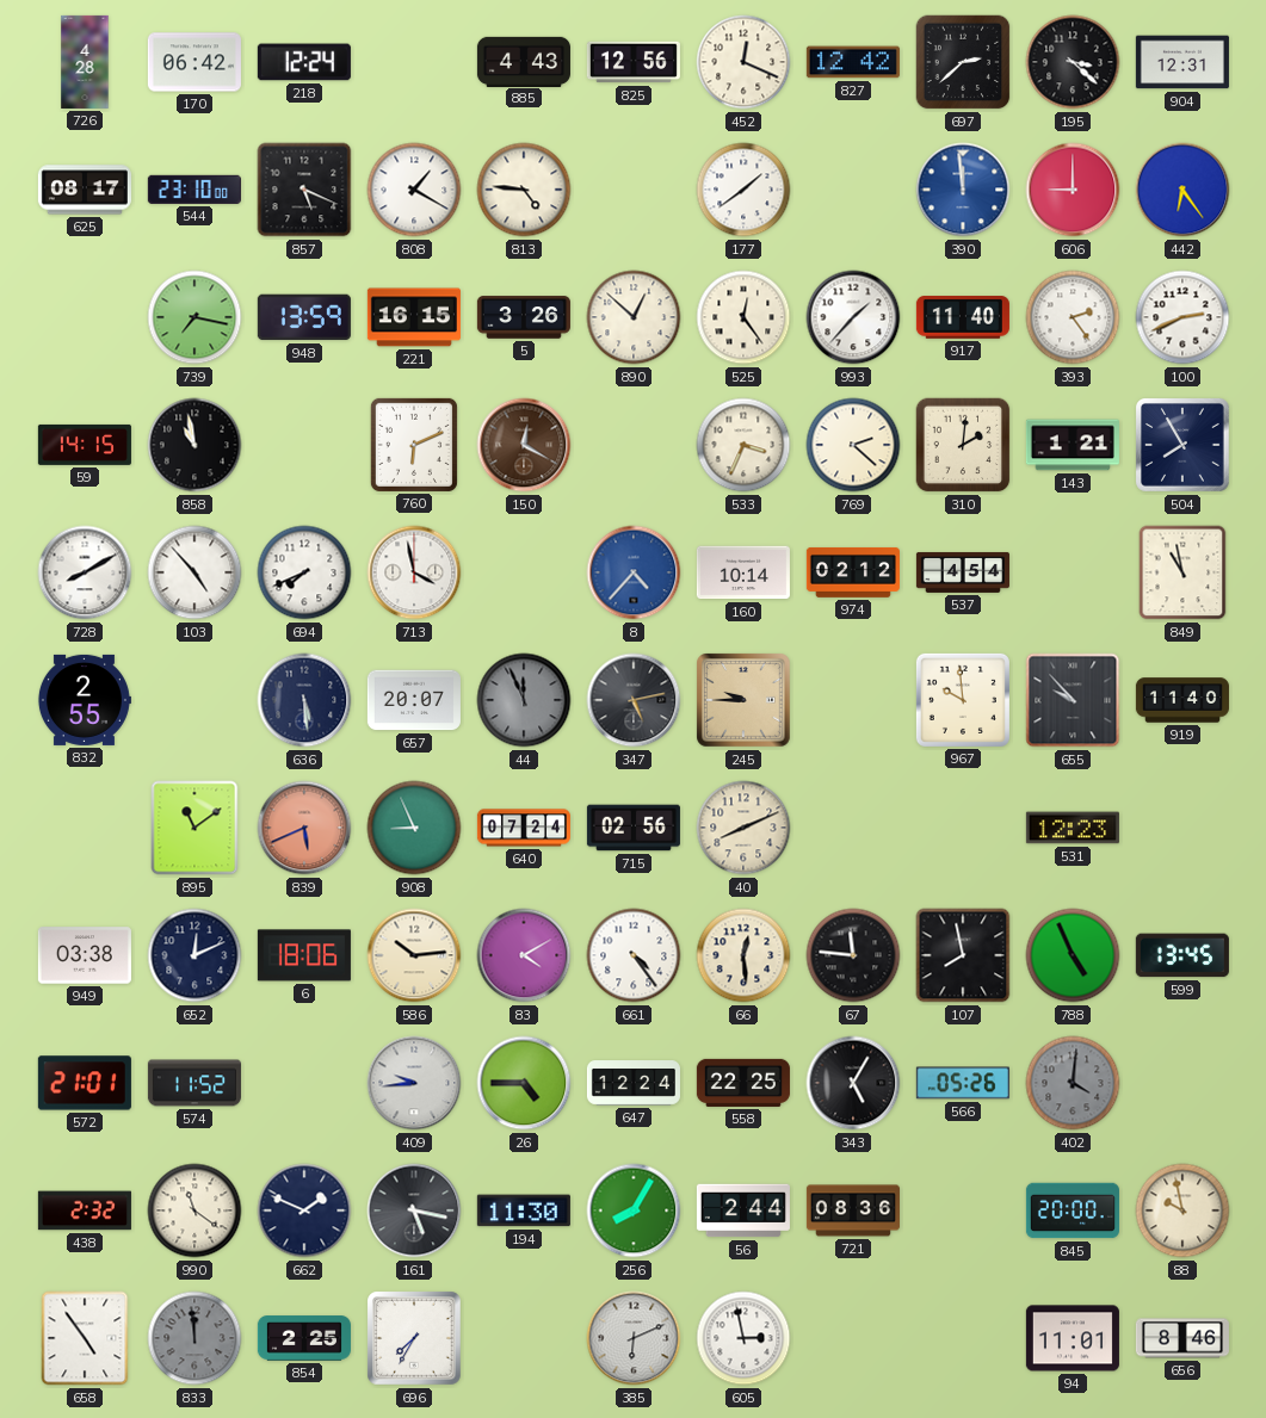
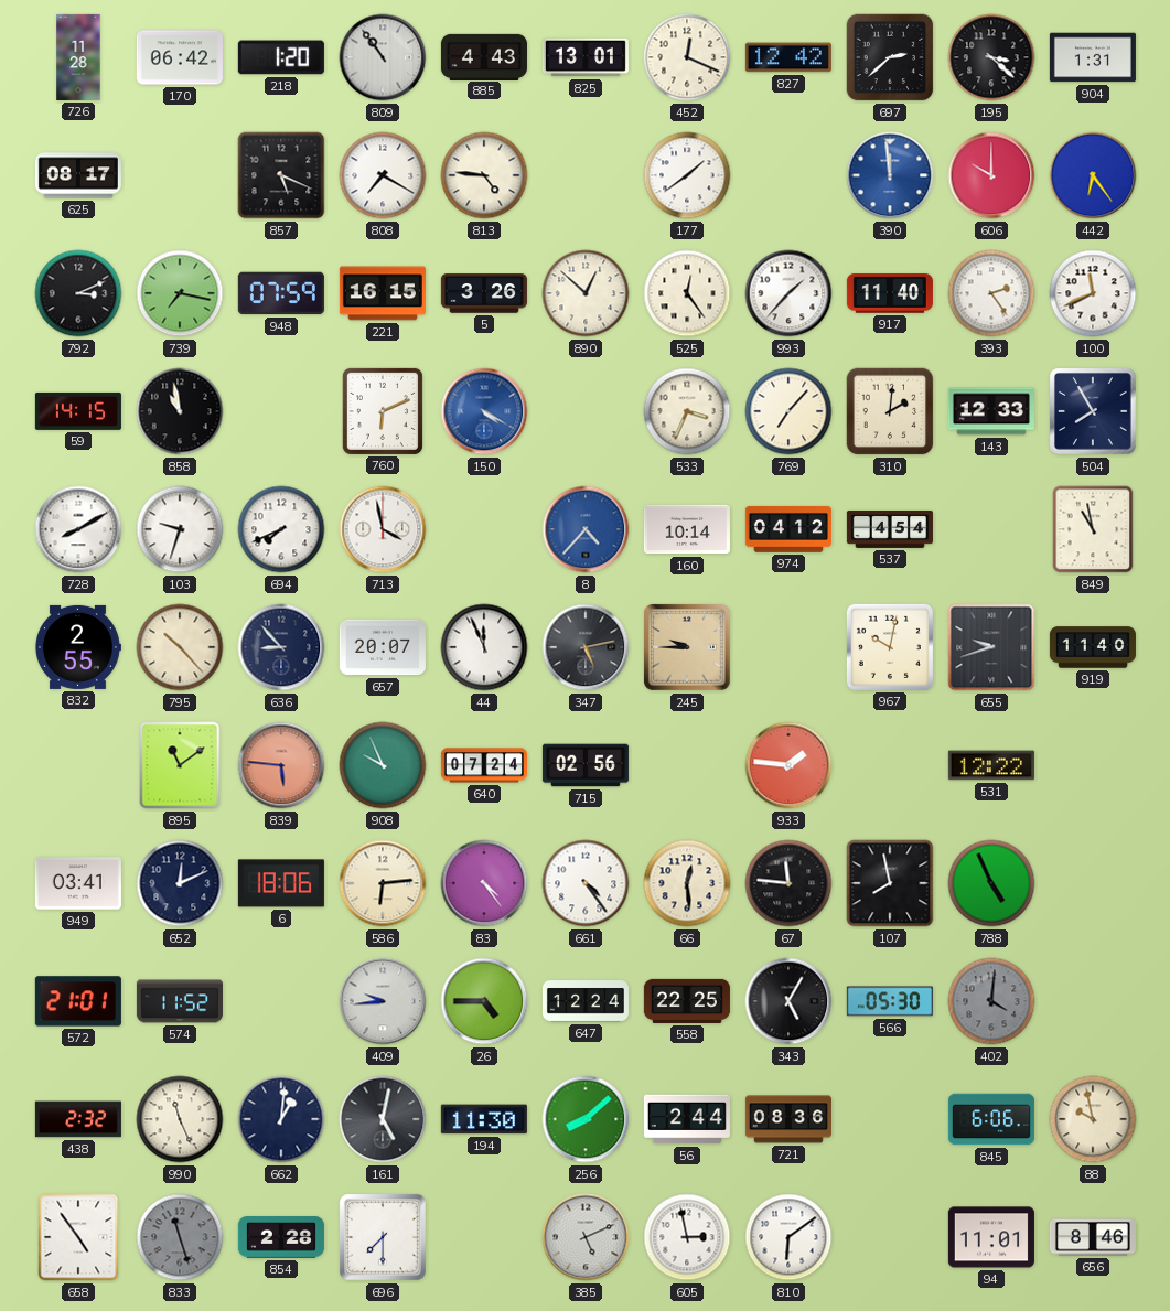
726: 4:28 -> 11:28
218: 12:24 -> 1:20
809: none -> 10:54
825: 12:56 -> 13:01
904: 12:31 -> 1:31
544: 23:10 -> none
808: 1:20 -> 7:20
606: 9:00 -> 10:00
792: none -> 3:11
948: 13:59 -> 07:59
100: 2:41 -> 11:41
150: 12:20 -> 4:20
150 dial: brown -> blue
769: 2:22 -> 7:07
143: 1:21 -> 12:33
103: 4:53 -> 9:33
974: 02:12 -> 04:12
795: none -> 10:23
636: 5:29 -> 8:53
44 dial: grey -> white
967: 9:59 -> 10:02
655: 9:53 -> 9:42
839: 5:41 -> 5:46
908: 8:56 -> 9:56
40: 8:11 -> none
933: none -> 1:46
531: 12:23 -> 12:22
949: 03:38 -> 03:41
586: 10:14 -> 6:14
83: 4:10 -> 4:24
599: 13:45 -> none
566: 05:26 -> 05:30
990: 11:21 -> 11:26
662: 1:49 -> 1:01
161: 5:17 -> 5:02
256: 8:05 -> 8:08
845: 20:00 -> 6:06
833: 11:59 -> 11:27
854: 2:25 -> 2:28
696: 7:35 -> 7:30
385: 6:11 -> 5:11
810: none -> 6:09
